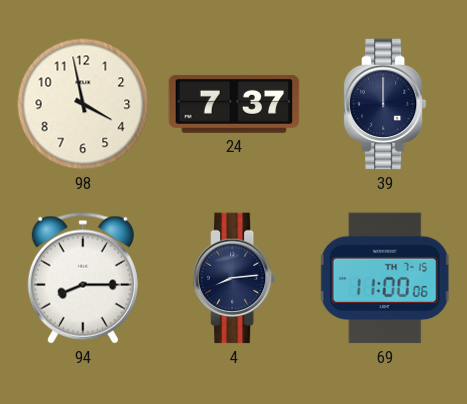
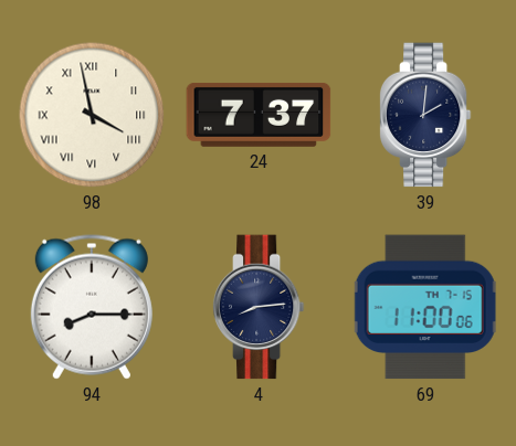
98 numerals: Arabic -> Roman
39: 12:00 -> 2:01
